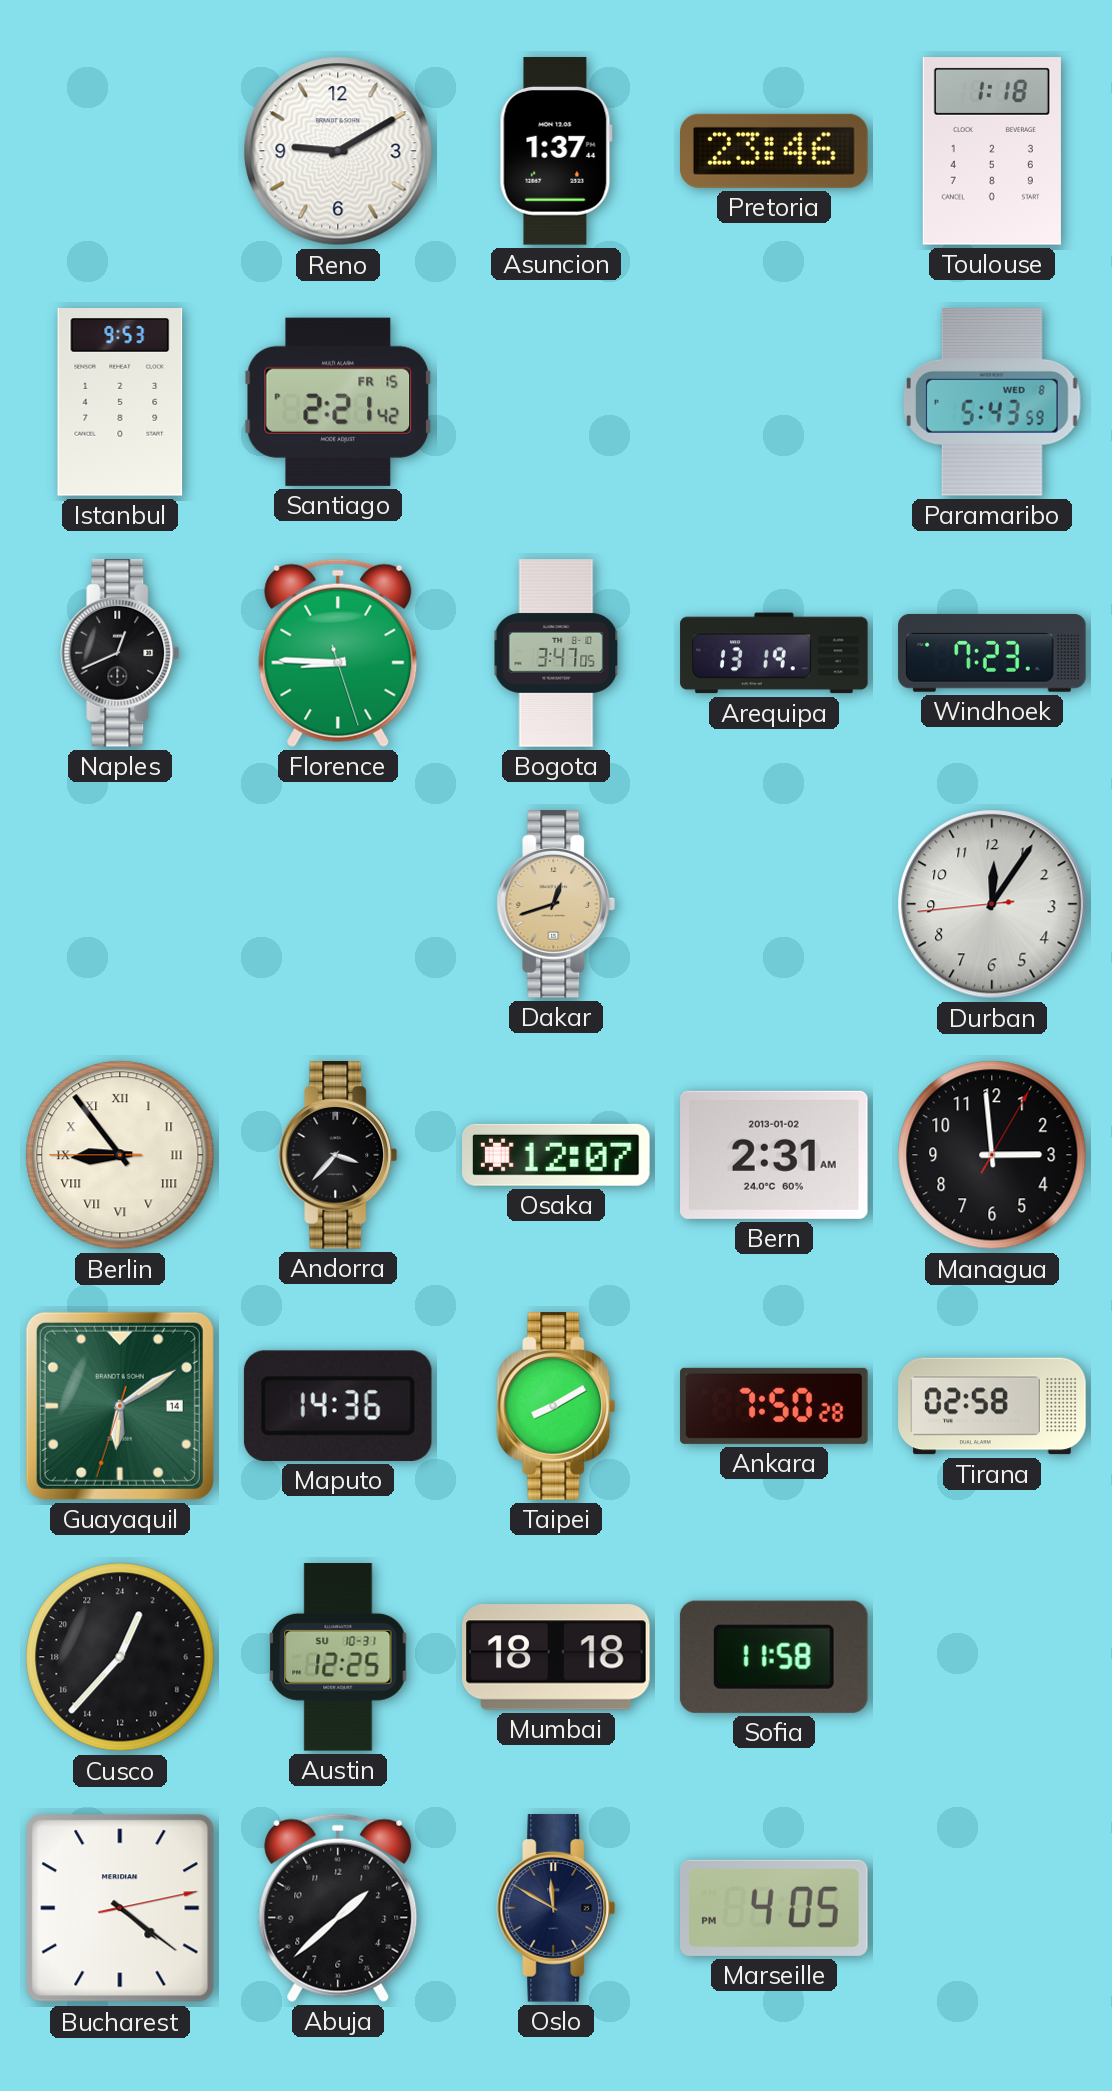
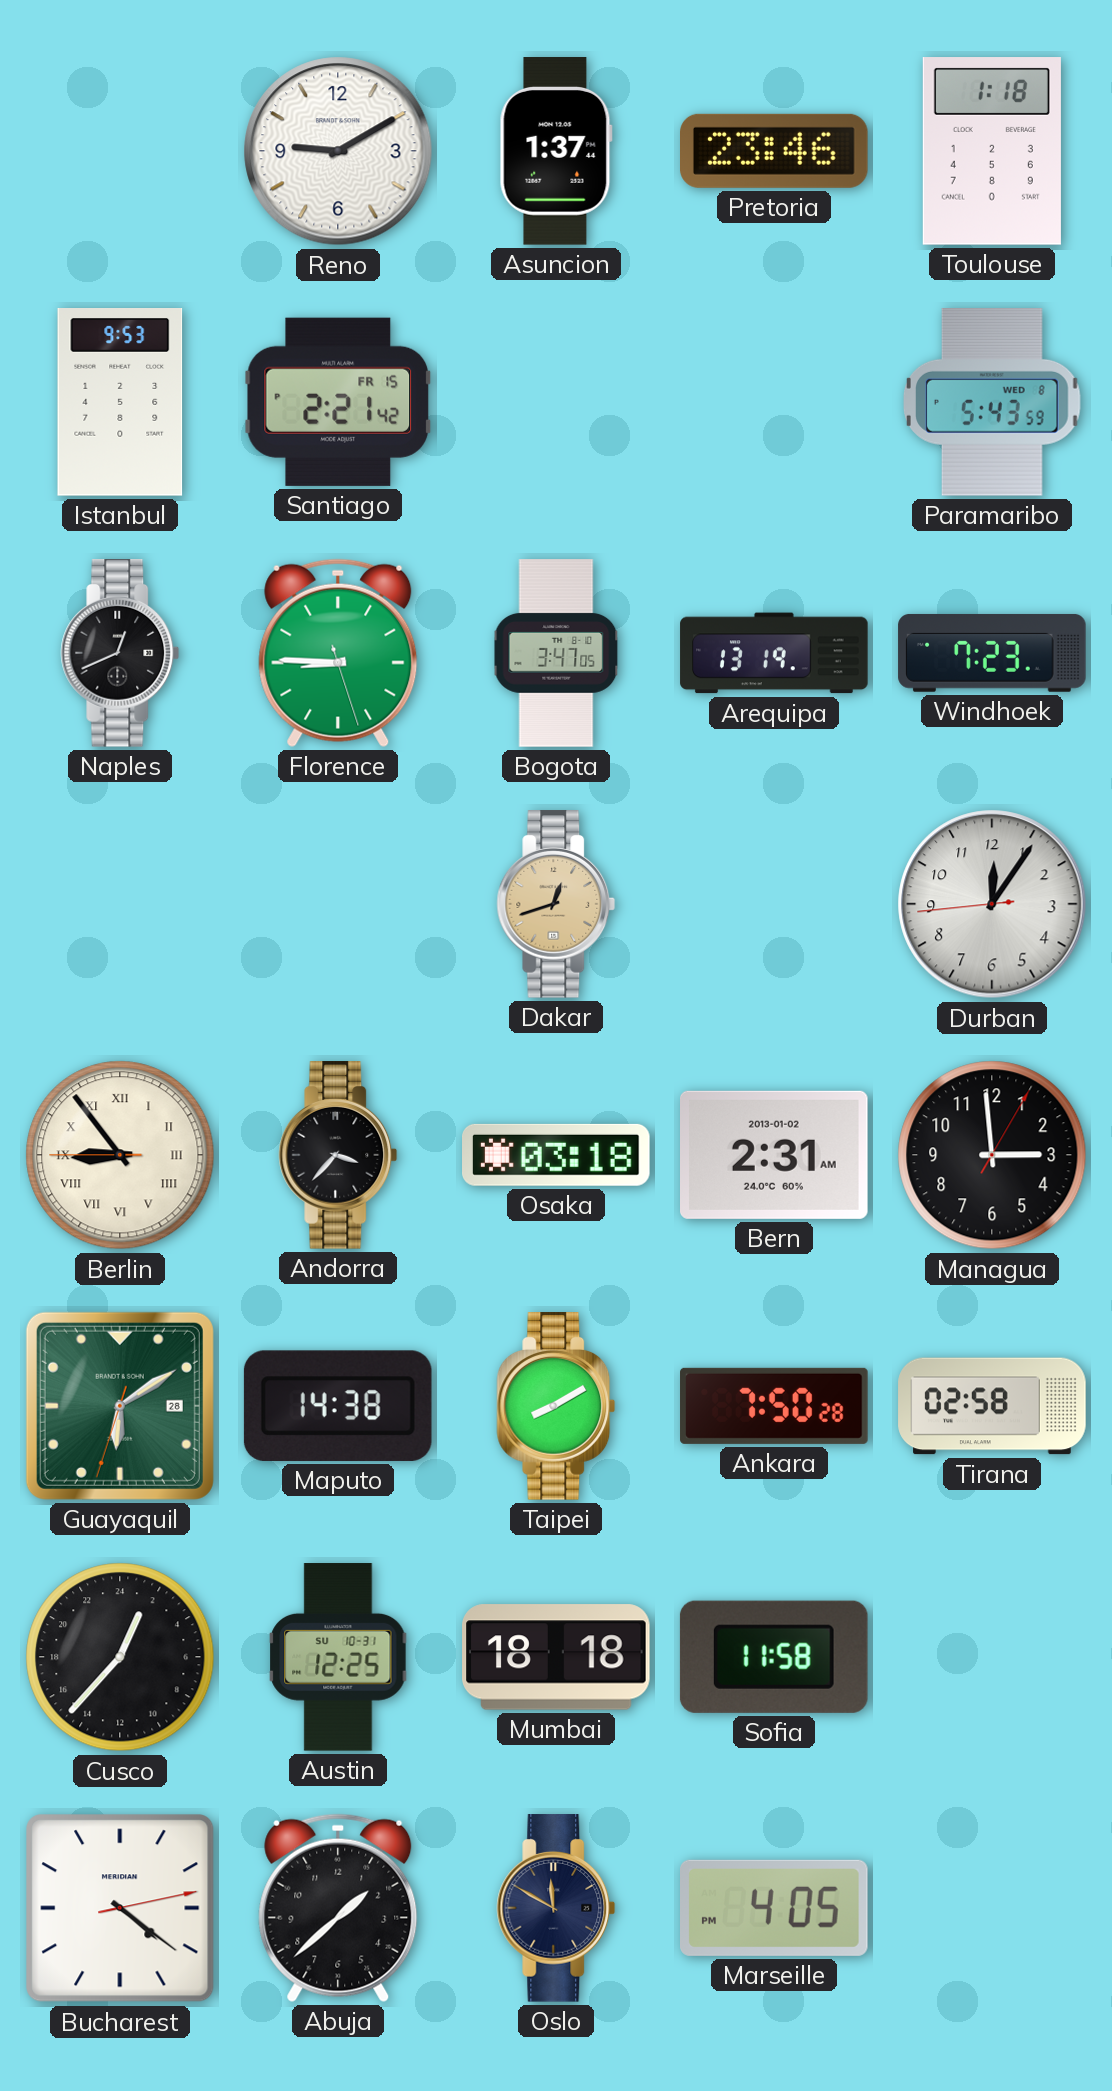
Osaka: 12:07 -> 03:18
Guayaquil date: 14 -> 28
Maputo: 14:36 -> 14:38
